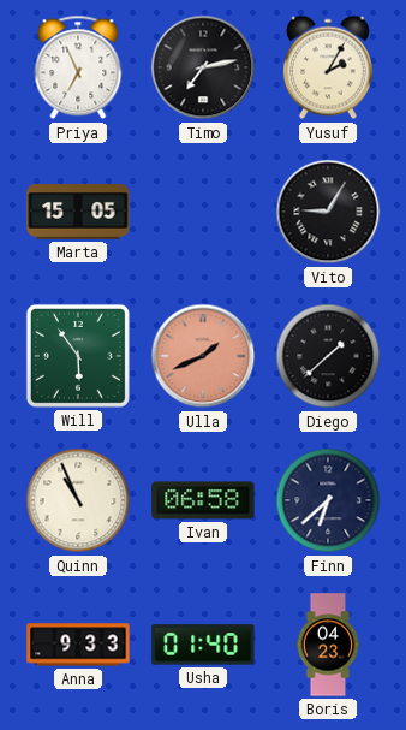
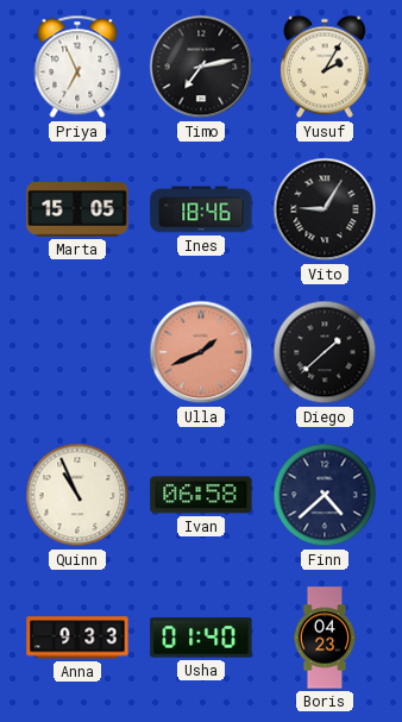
Ines: none -> 18:46
Will: 5:54 -> none
Finn: 6:38 -> 4:38
